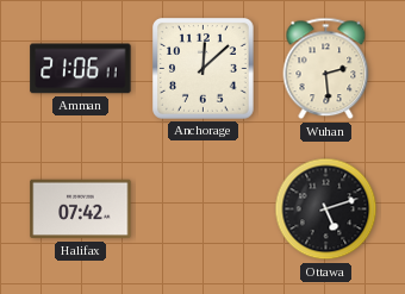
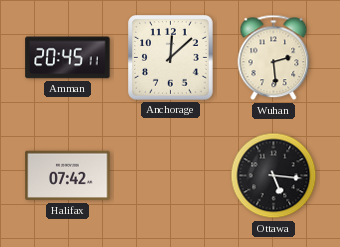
Amman: 21:06 -> 20:45
Ottawa: 5:12 -> 5:16
